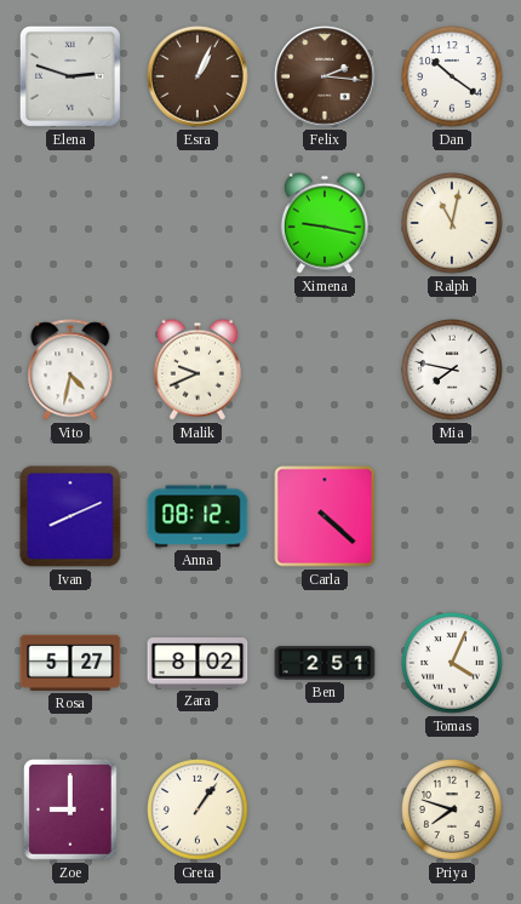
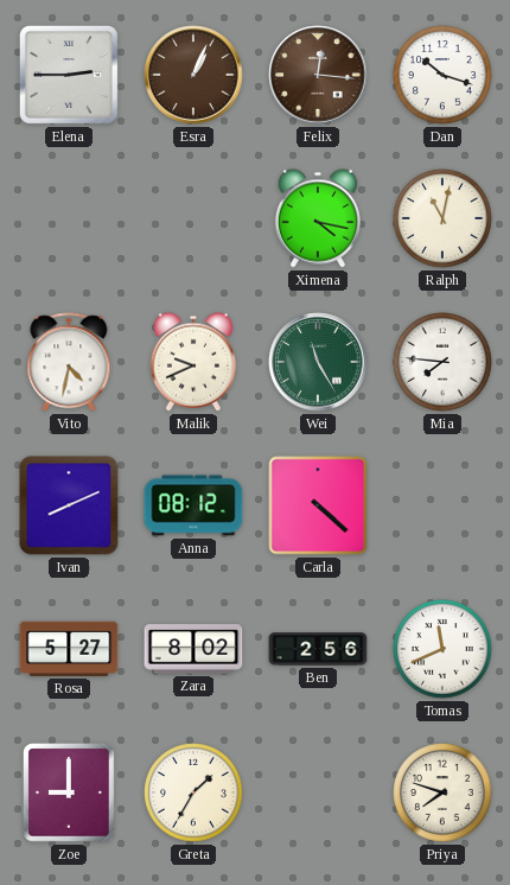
Elena: 2:48 -> 2:45
Felix: 2:16 -> 12:16
Dan: 10:21 -> 10:18
Ximena: 9:17 -> 4:17
Wei: none -> 11:25
Mia: 7:47 -> 7:46
Ben: 2:51 -> 2:56
Tomas: 4:04 -> 11:41
Greta: 1:06 -> 1:35
